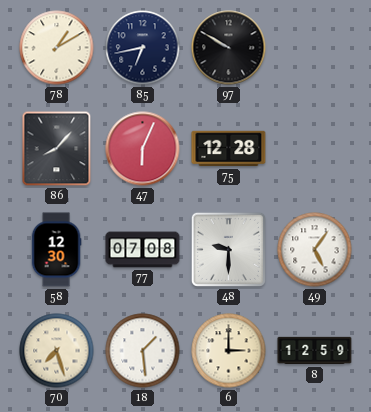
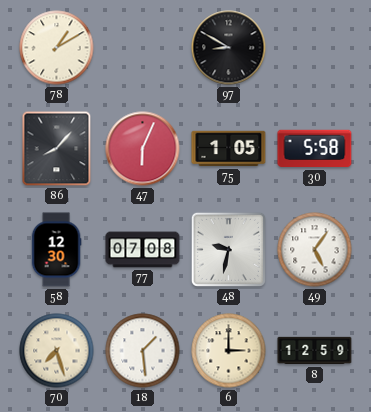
85: 6:43 -> none
97: 9:50 -> 8:50
75: 12:28 -> 1:05
30: none -> 5:58
48: 9:30 -> 9:32
